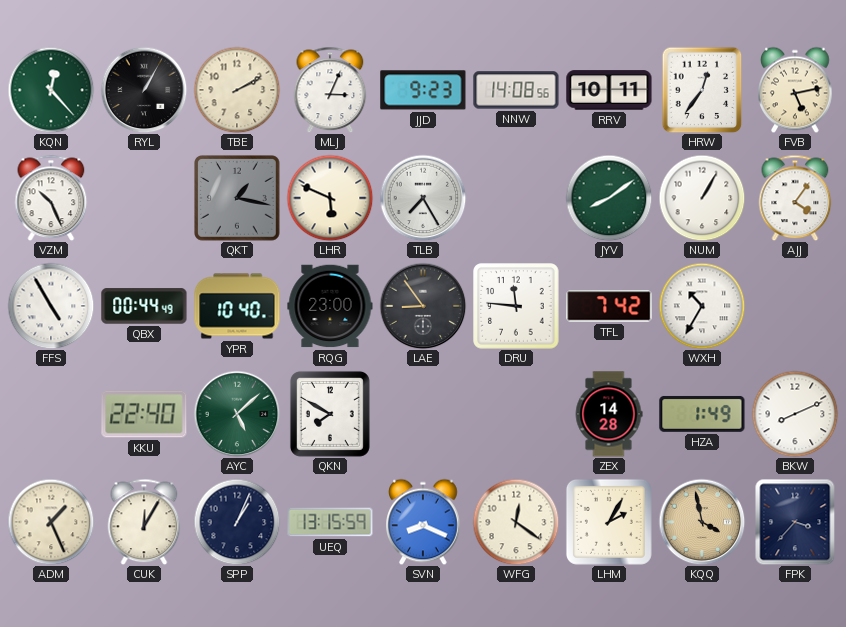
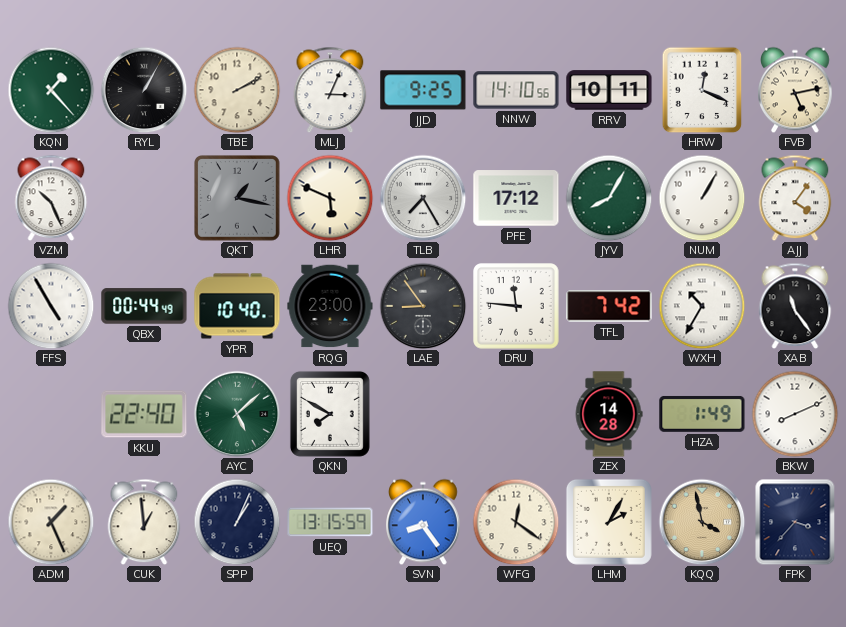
KQN: 12:23 -> 1:23
JJD: 9:23 -> 9:25
NNW: 14:08 -> 14:10
HRW: 12:36 -> 12:19
PFE: none -> 17:12
JYV: 8:09 -> 8:05
XAB: none -> 11:24
CUK: 12:05 -> 12:59
SVN: 8:19 -> 8:24
